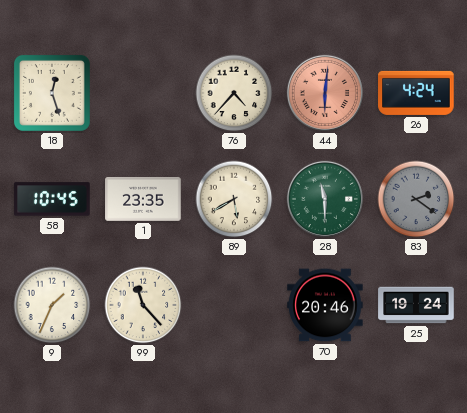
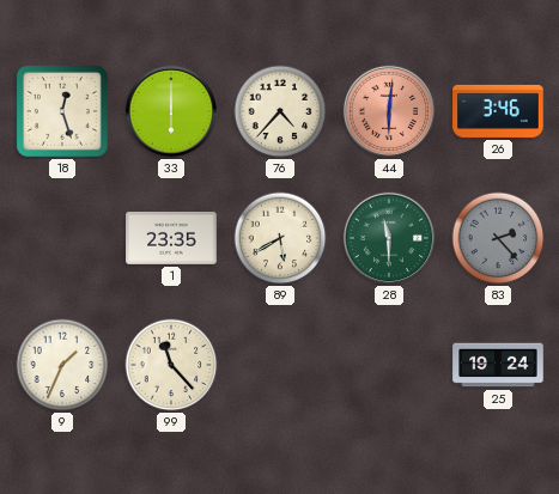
33: none -> 6:00
26: 4:24 -> 3:46
58: 10:45 -> none
83: 2:21 -> 2:23
70: 20:46 -> none
